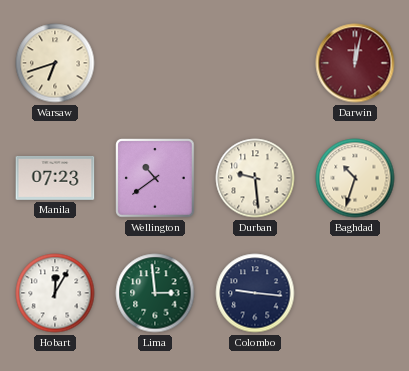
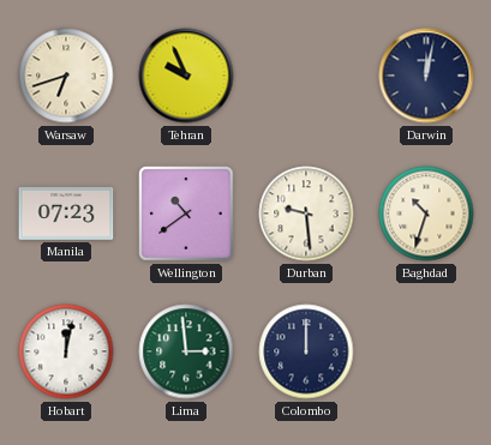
Tehran: none -> 9:56
Darwin dial: burgundy -> navy
Hobart: 12:05 -> 12:02
Colombo: 9:16 -> 12:00
